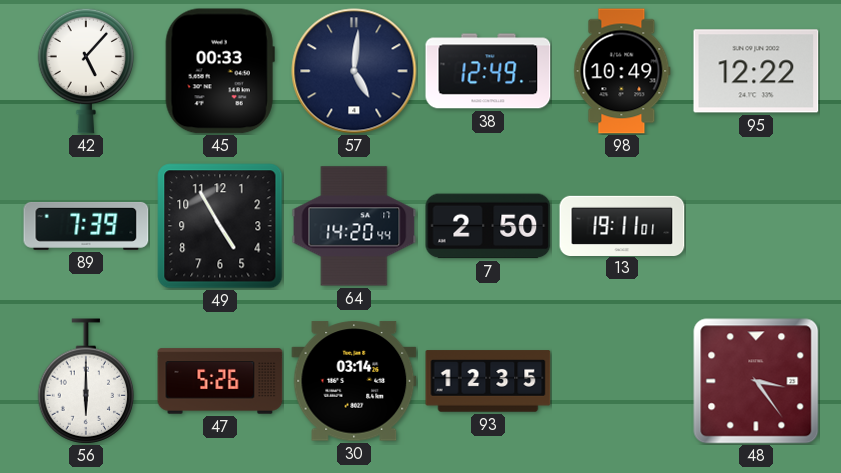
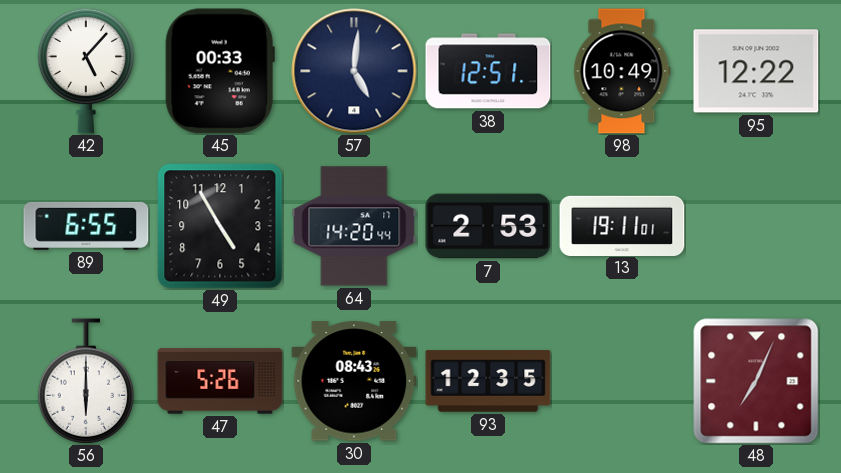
38: 12:49 -> 12:51
89: 7:39 -> 6:55
7: 2:50 -> 2:53
30: 03:14 -> 08:43
48: 3:24 -> 7:04
